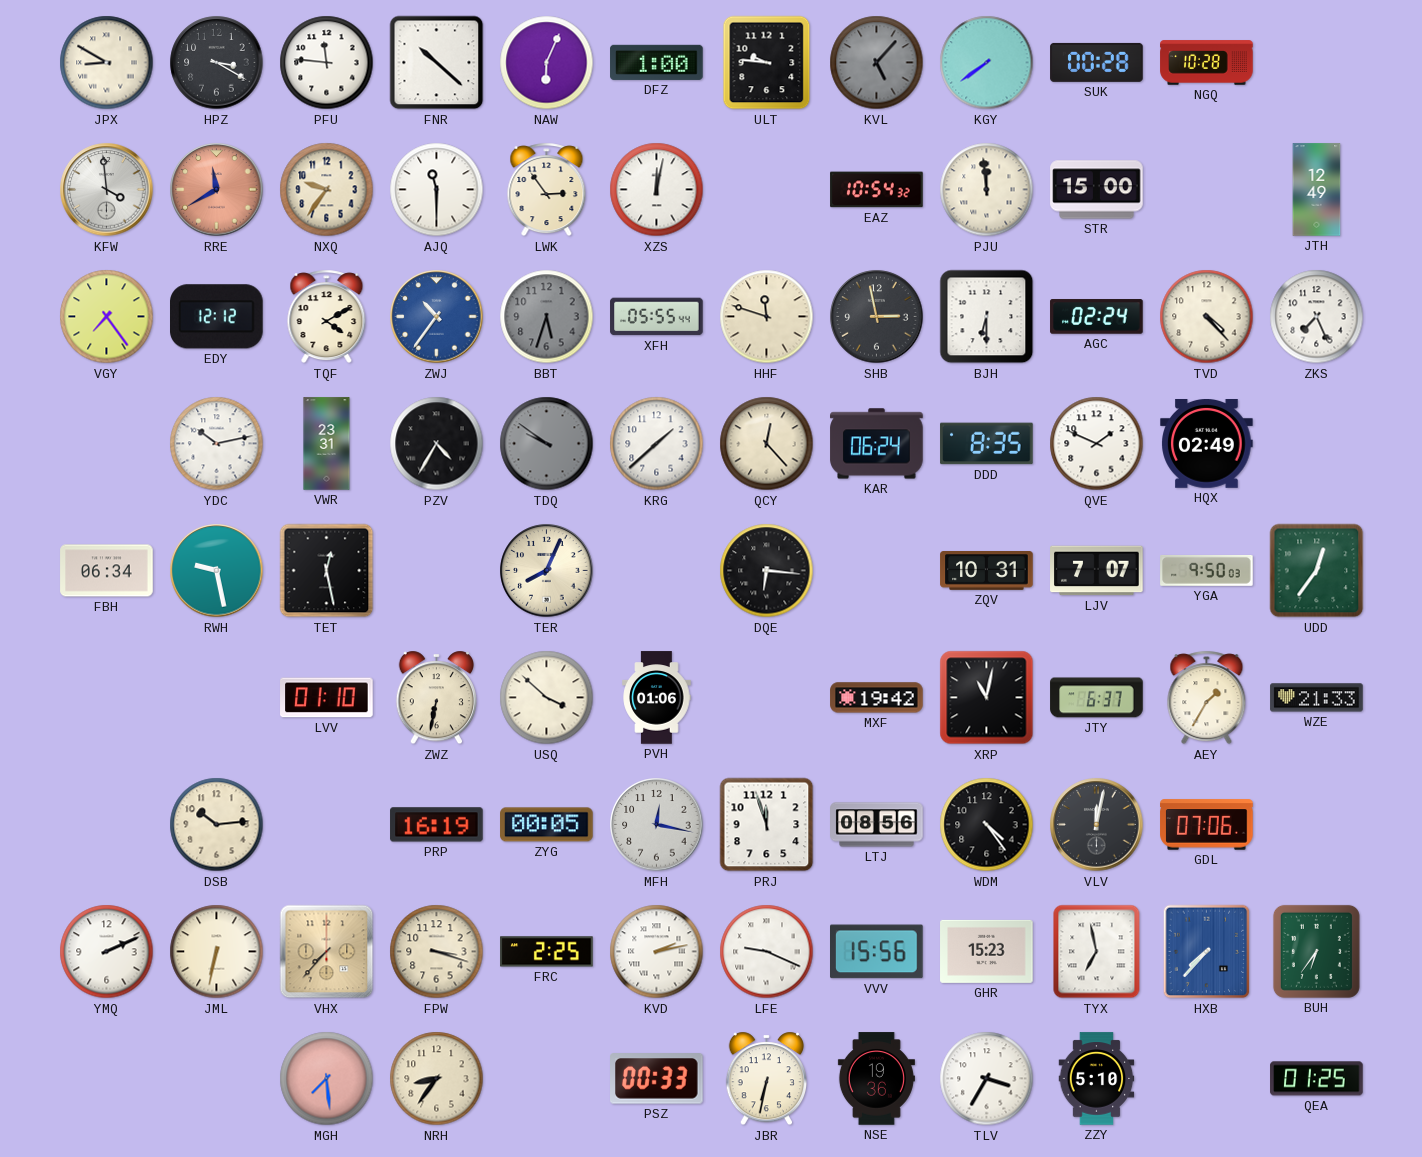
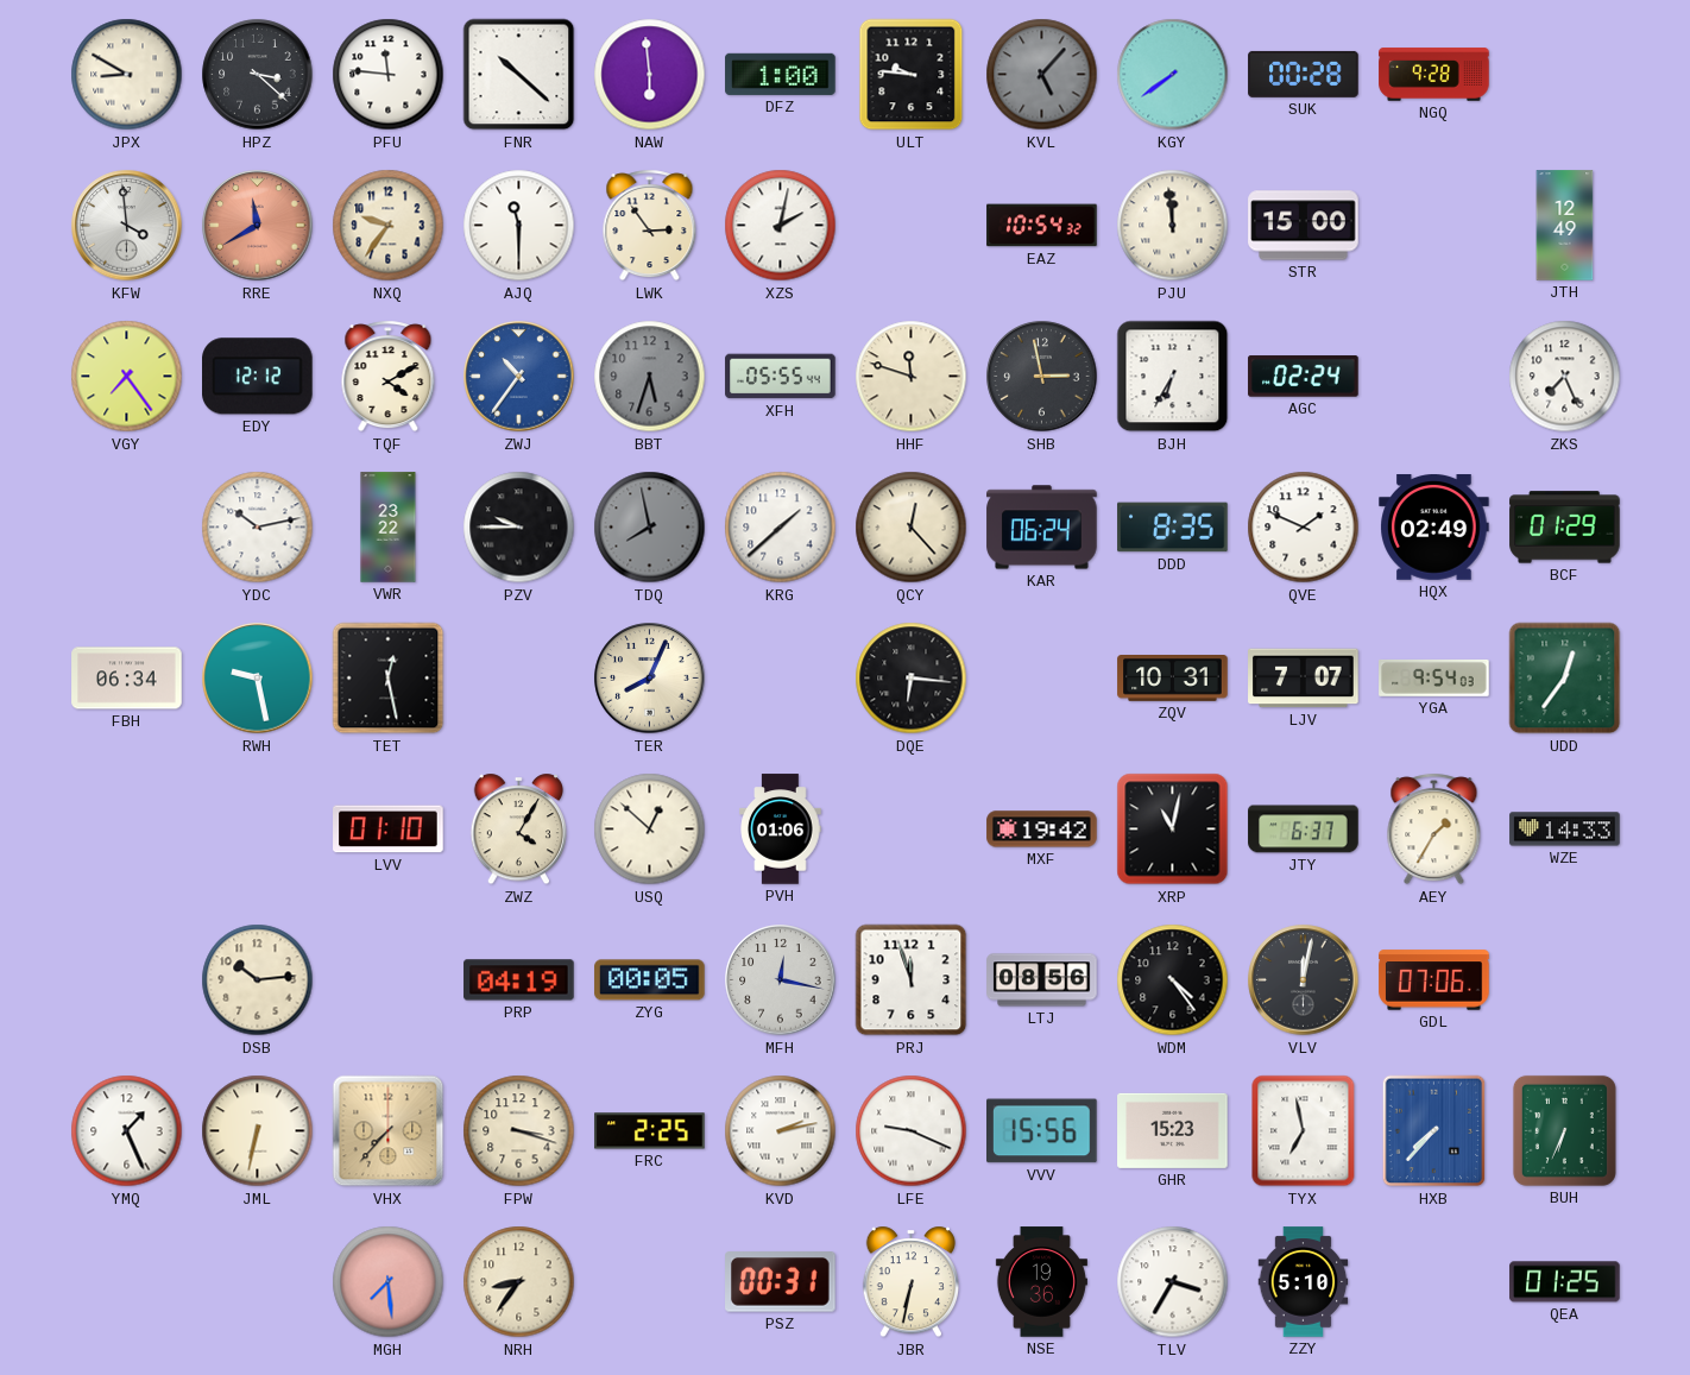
HPZ: 3:20 -> 3:22
NAW: 6:04 -> 5:59
NGQ: 10:28 -> 9:28
XZS: 12:02 -> 2:02
BJH: 6:30 -> 6:35
TVD: 4:23 -> none
VWR: 23:31 -> 23:22
PZV: 4:35 -> 9:45
TDQ: 9:51 -> 7:58
BCF: none -> 01:29
YGA: 9:50 -> 9:54
ZWZ: 6:32 -> 4:05
USQ: 3:52 -> 12:52
WZE: 21:33 -> 14:33
PRP: 16:19 -> 04:19
YMQ: 2:11 -> 1:26
BUH: 6:36 -> 6:34
PSZ: 00:33 -> 00:31
